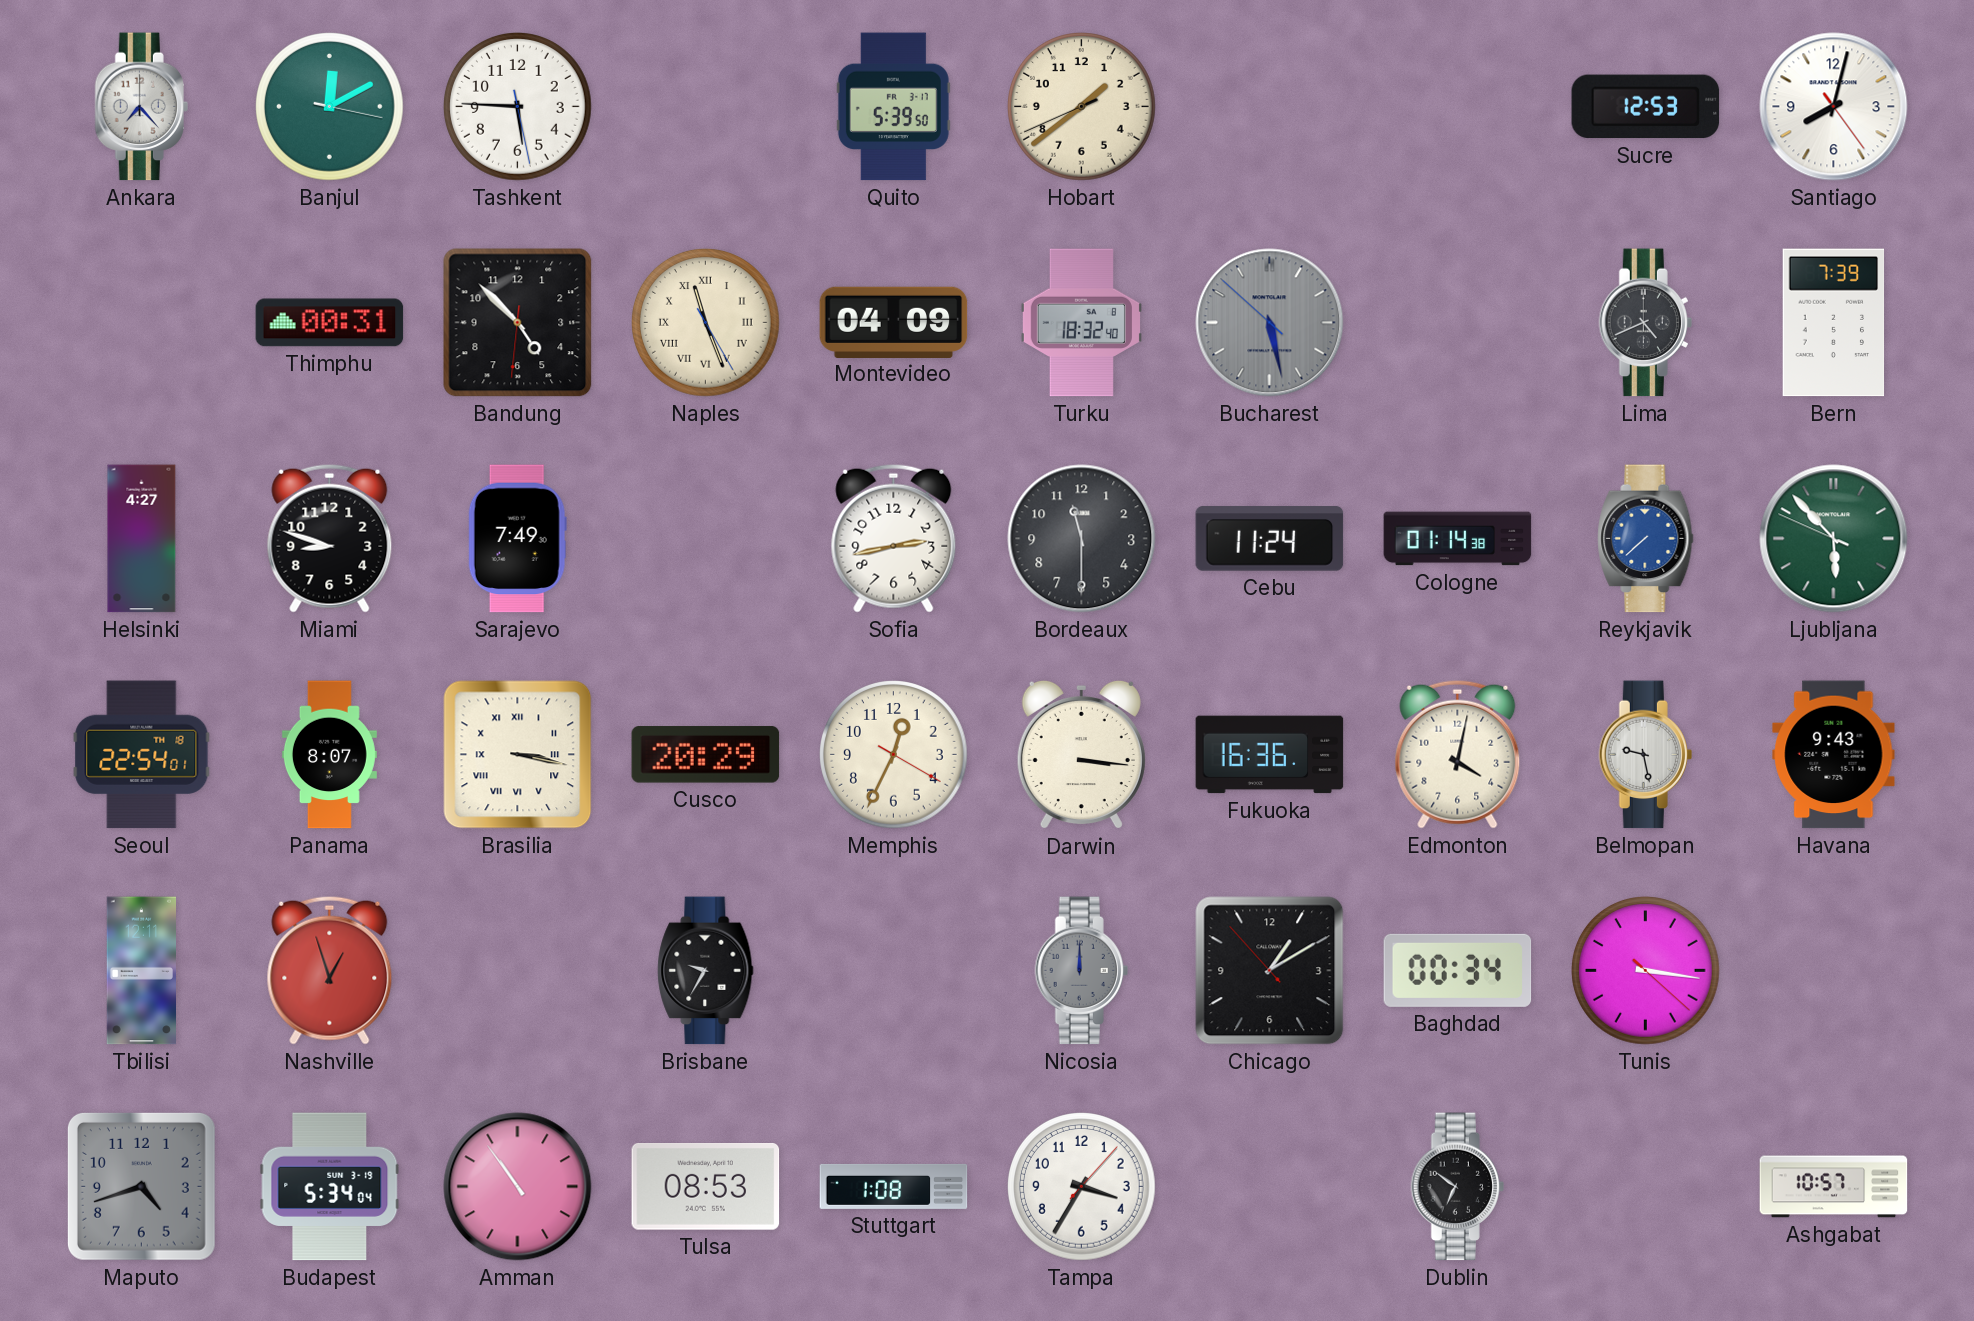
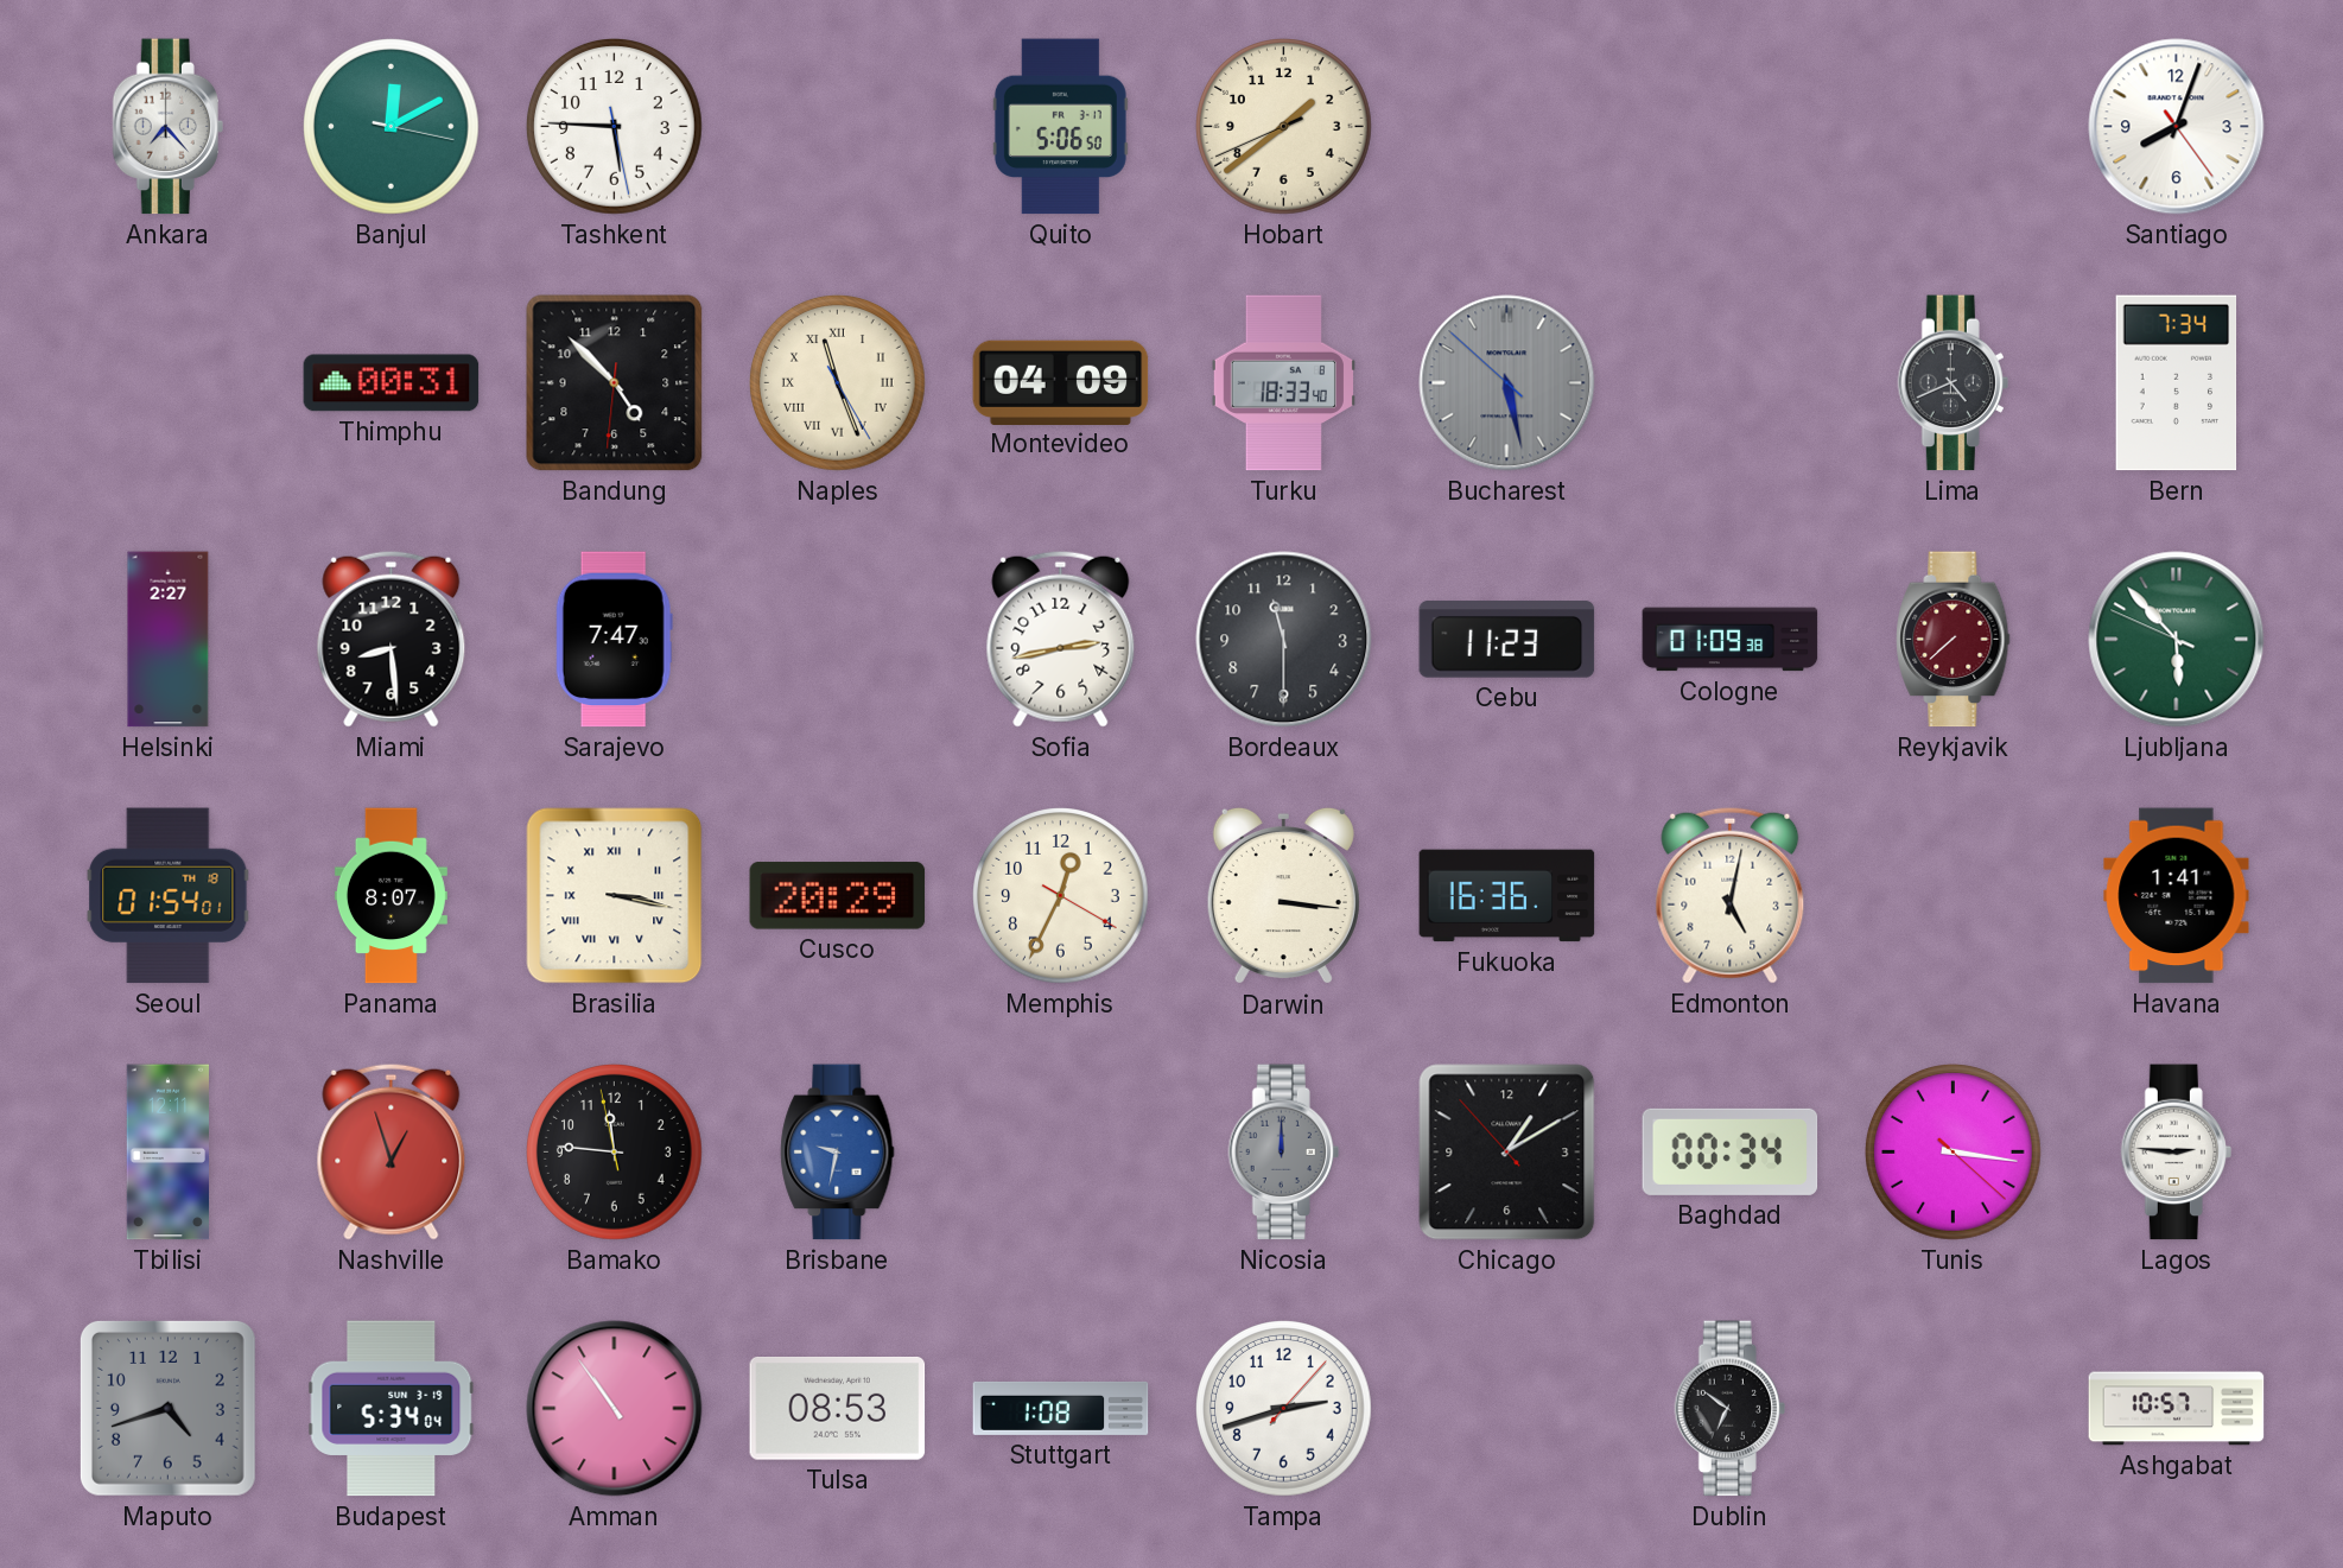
Quito: 5:39 -> 5:06
Sucre: 12:53 -> none
Santiago: 8:02 -> 8:03
Turku: 18:32 -> 18:33
Bern: 7:39 -> 7:34
Helsinki: 4:27 -> 2:27
Miami: 8:48 -> 8:29
Sarajevo: 7:49 -> 7:47
Cebu: 11:24 -> 11:23
Cologne: 01:14 -> 01:09
Reykjavik dial: blue -> burgundy
Seoul: 22:54 -> 01:54
Edmonton: 4:02 -> 5:02
Belmopan: 9:28 -> none
Havana: 9:43 -> 1:41
Bamako: none -> 11:45
Brisbane: 9:35 -> 9:32
Brisbane dial: black -> blue
Lagos: none -> 2:46
Tampa: 3:35 -> 2:42
